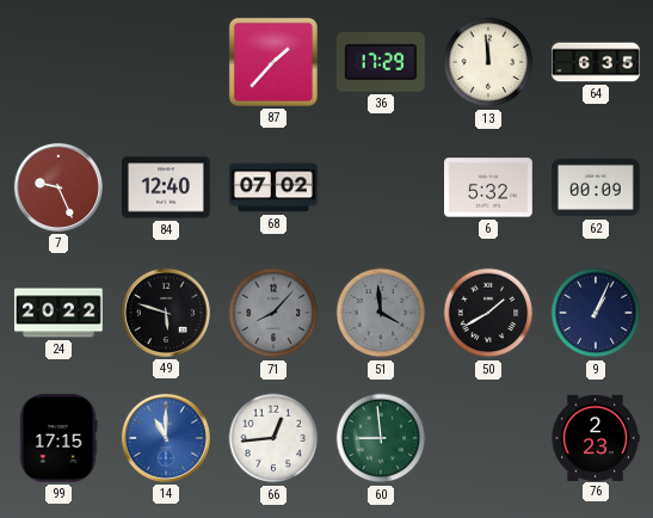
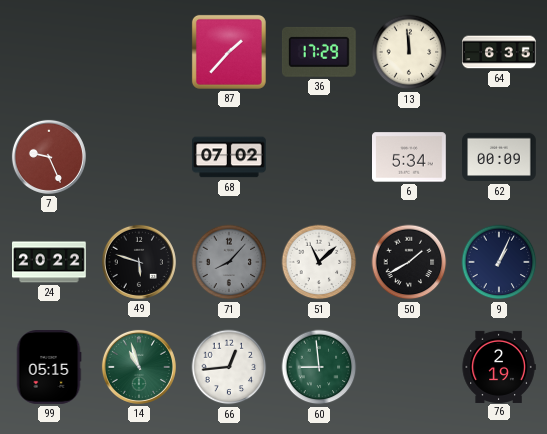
84: 12:40 -> none
6: 5:32 -> 5:34
51: 3:59 -> 11:08
51 dial: grey -> white
99: 17:15 -> 05:15
14: 11:00 -> 10:57
14 dial: blue -> green
76: 2:23 -> 2:19
